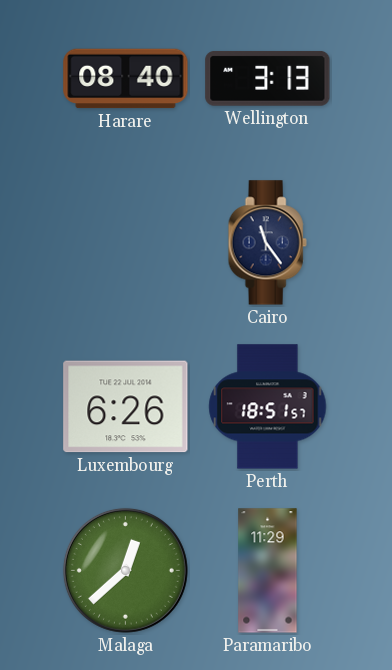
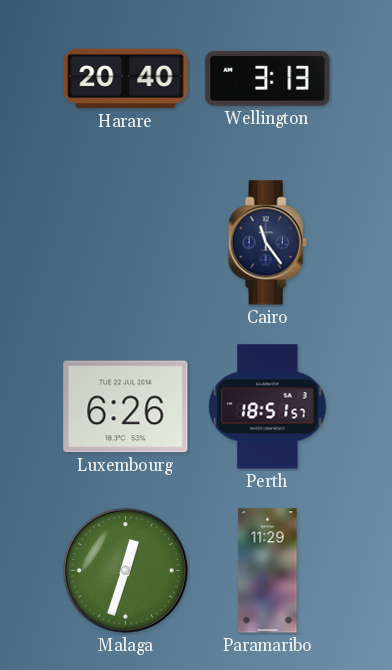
Harare: 08:40 -> 20:40
Malaga: 12:38 -> 12:33
